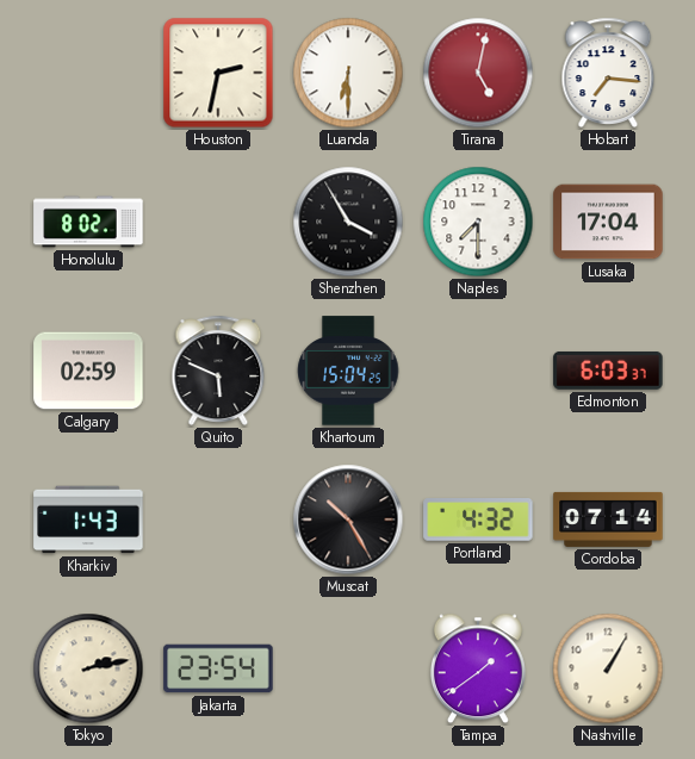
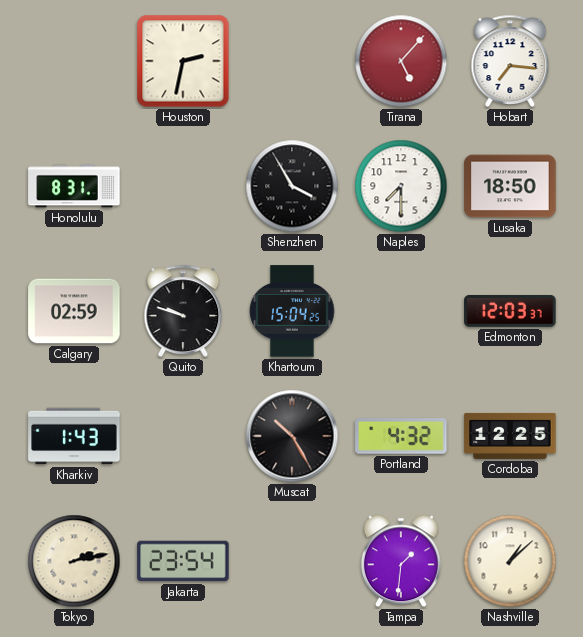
Luanda: 6:30 -> none
Tirana: 5:02 -> 5:07
Honolulu: 8:02 -> 8:31
Lusaka: 17:04 -> 18:50
Quito: 5:49 -> 9:48
Edmonton: 6:03 -> 12:03
Cordoba: 07:14 -> 12:25
Tampa: 1:39 -> 1:31
Nashville: 1:05 -> 1:08
